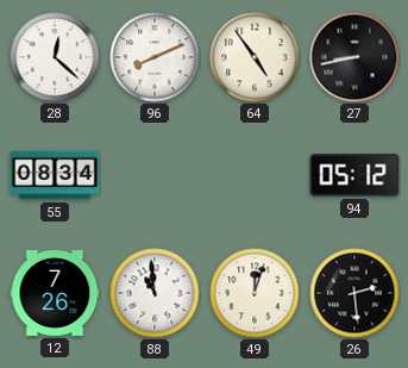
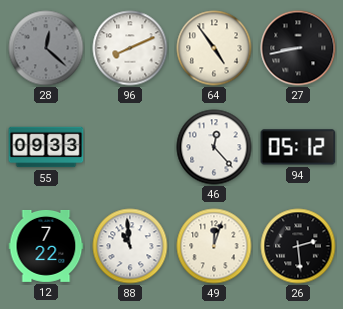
28 dial: white -> grey
55: 08:34 -> 09:33
46: none -> 12:23
12: 7:26 -> 7:22
